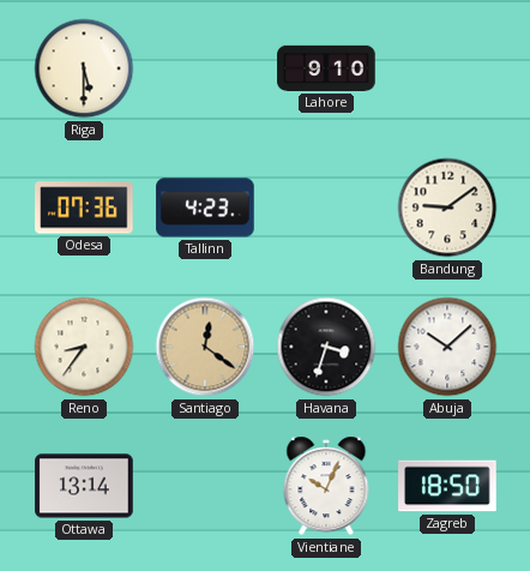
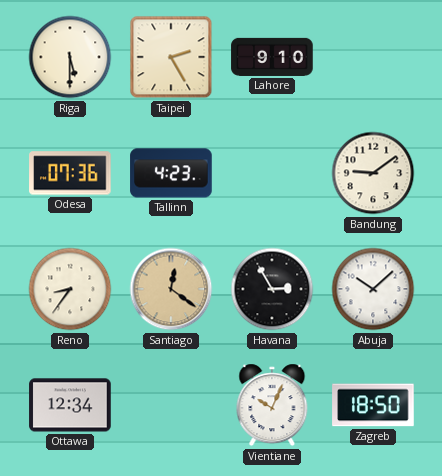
Taipei: none -> 2:25
Havana: 3:33 -> 2:55
Ottawa: 13:14 -> 12:34
